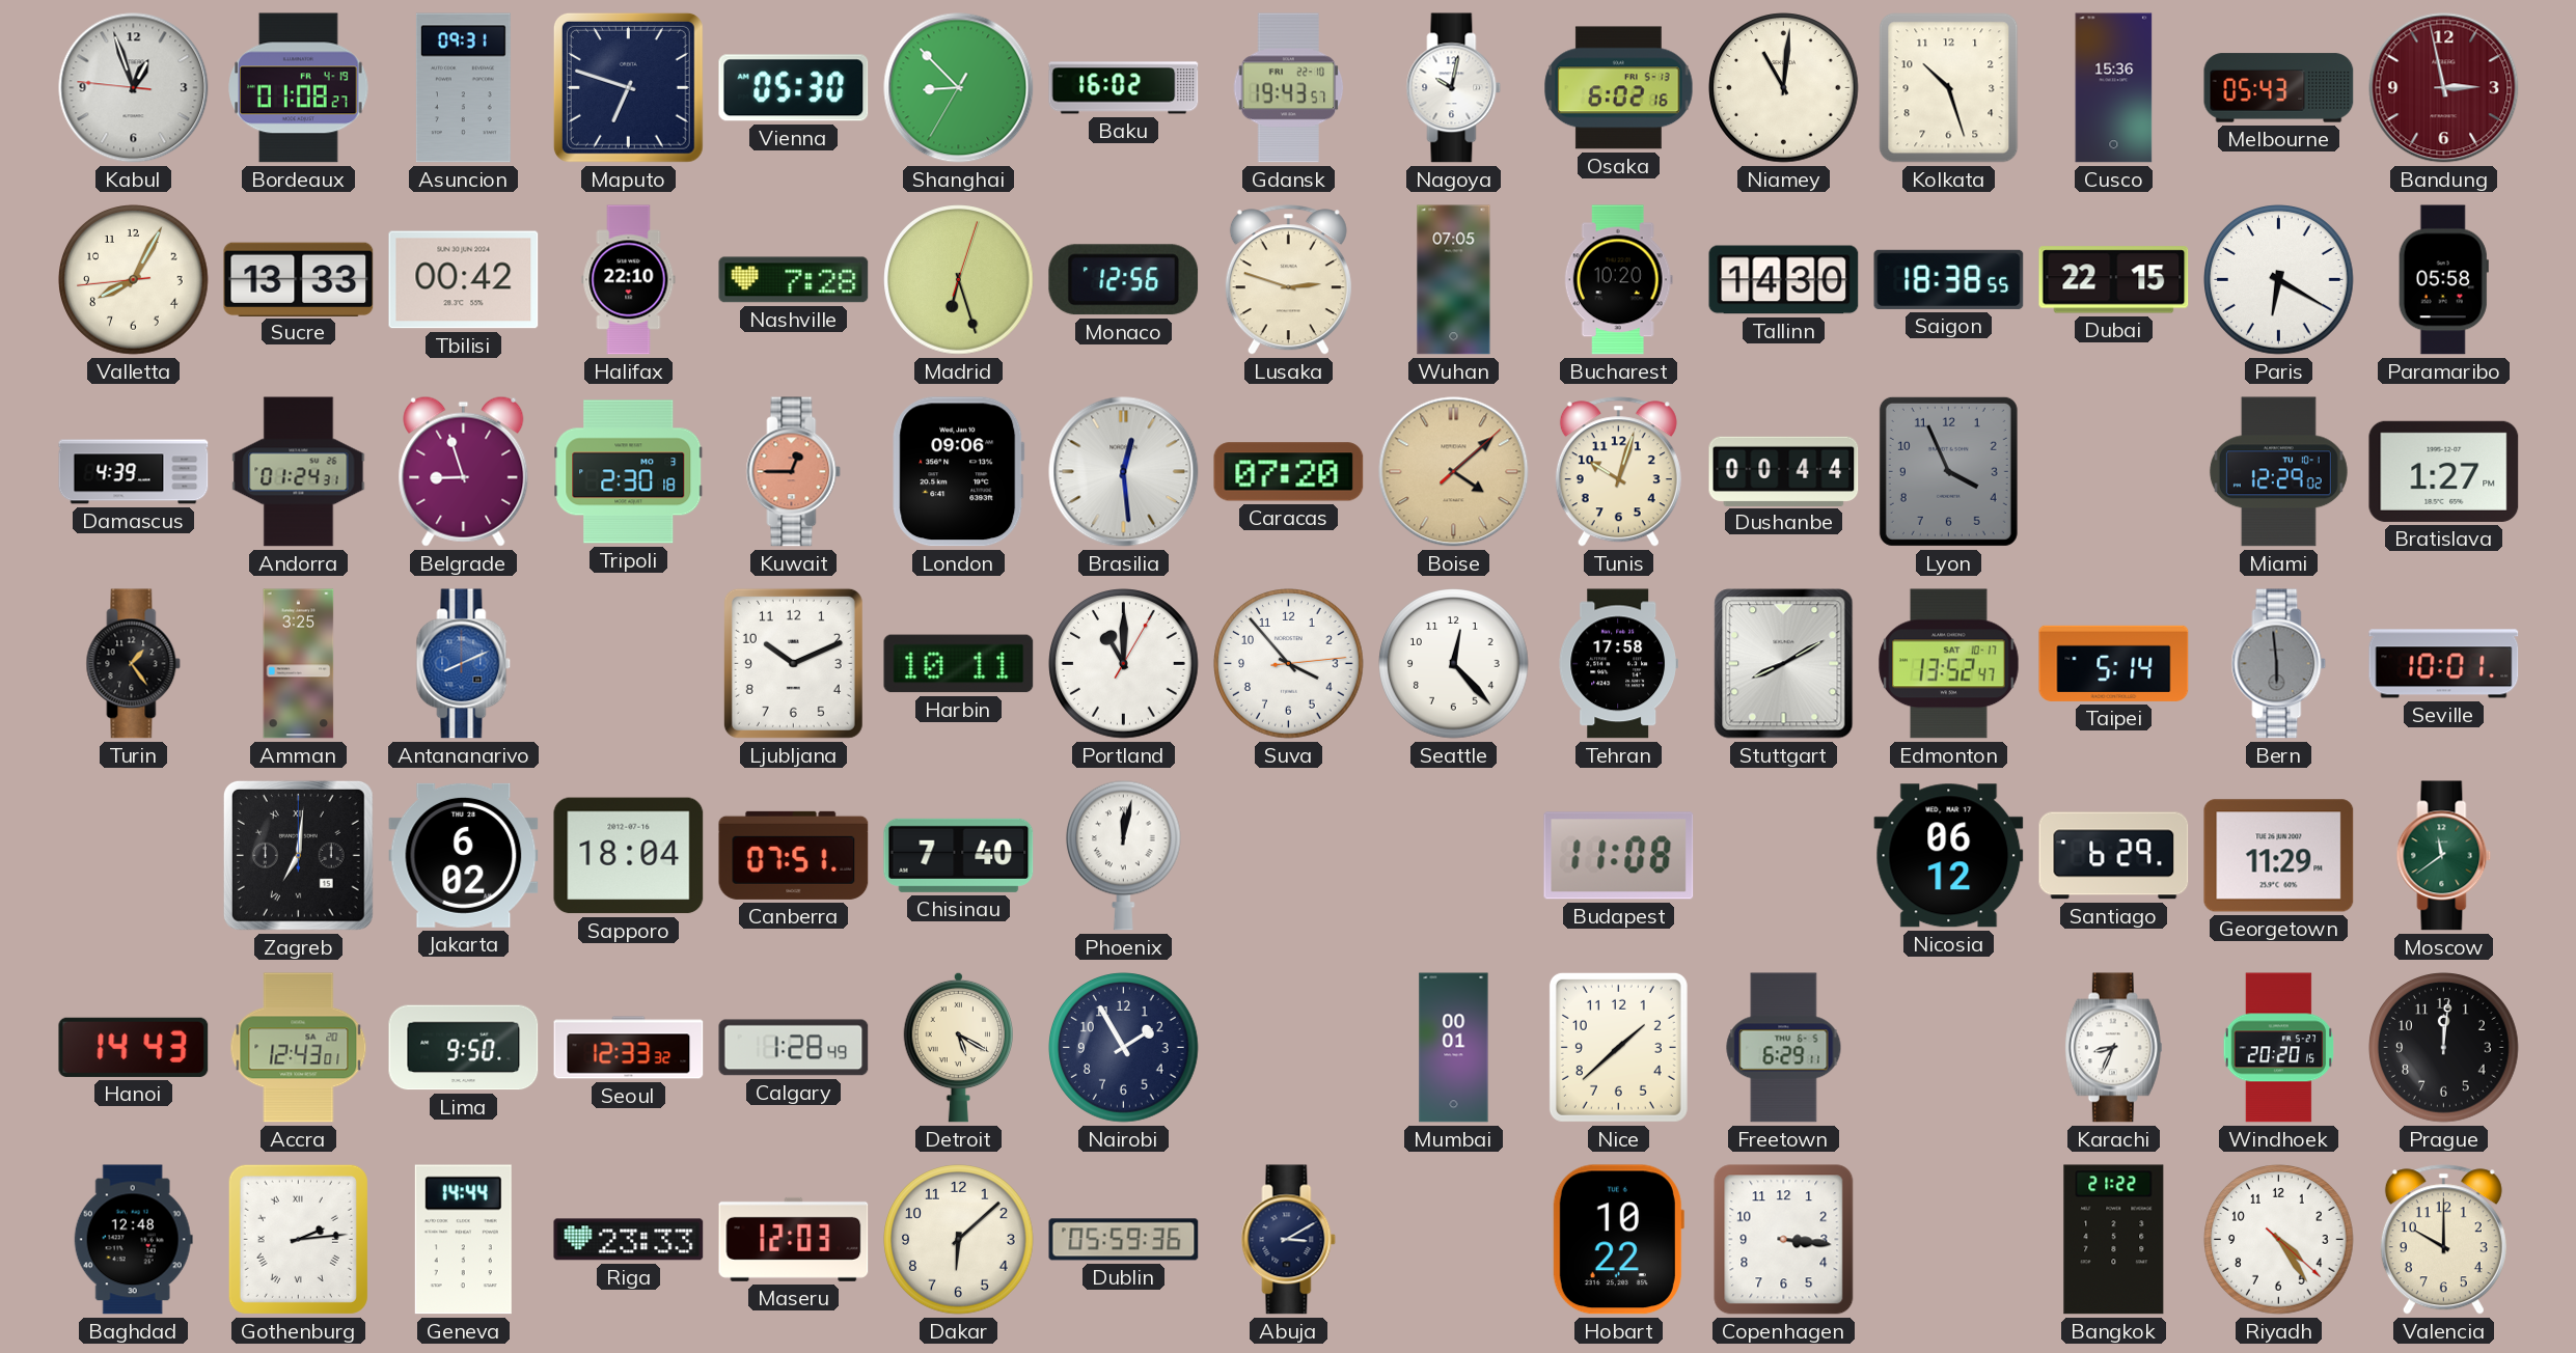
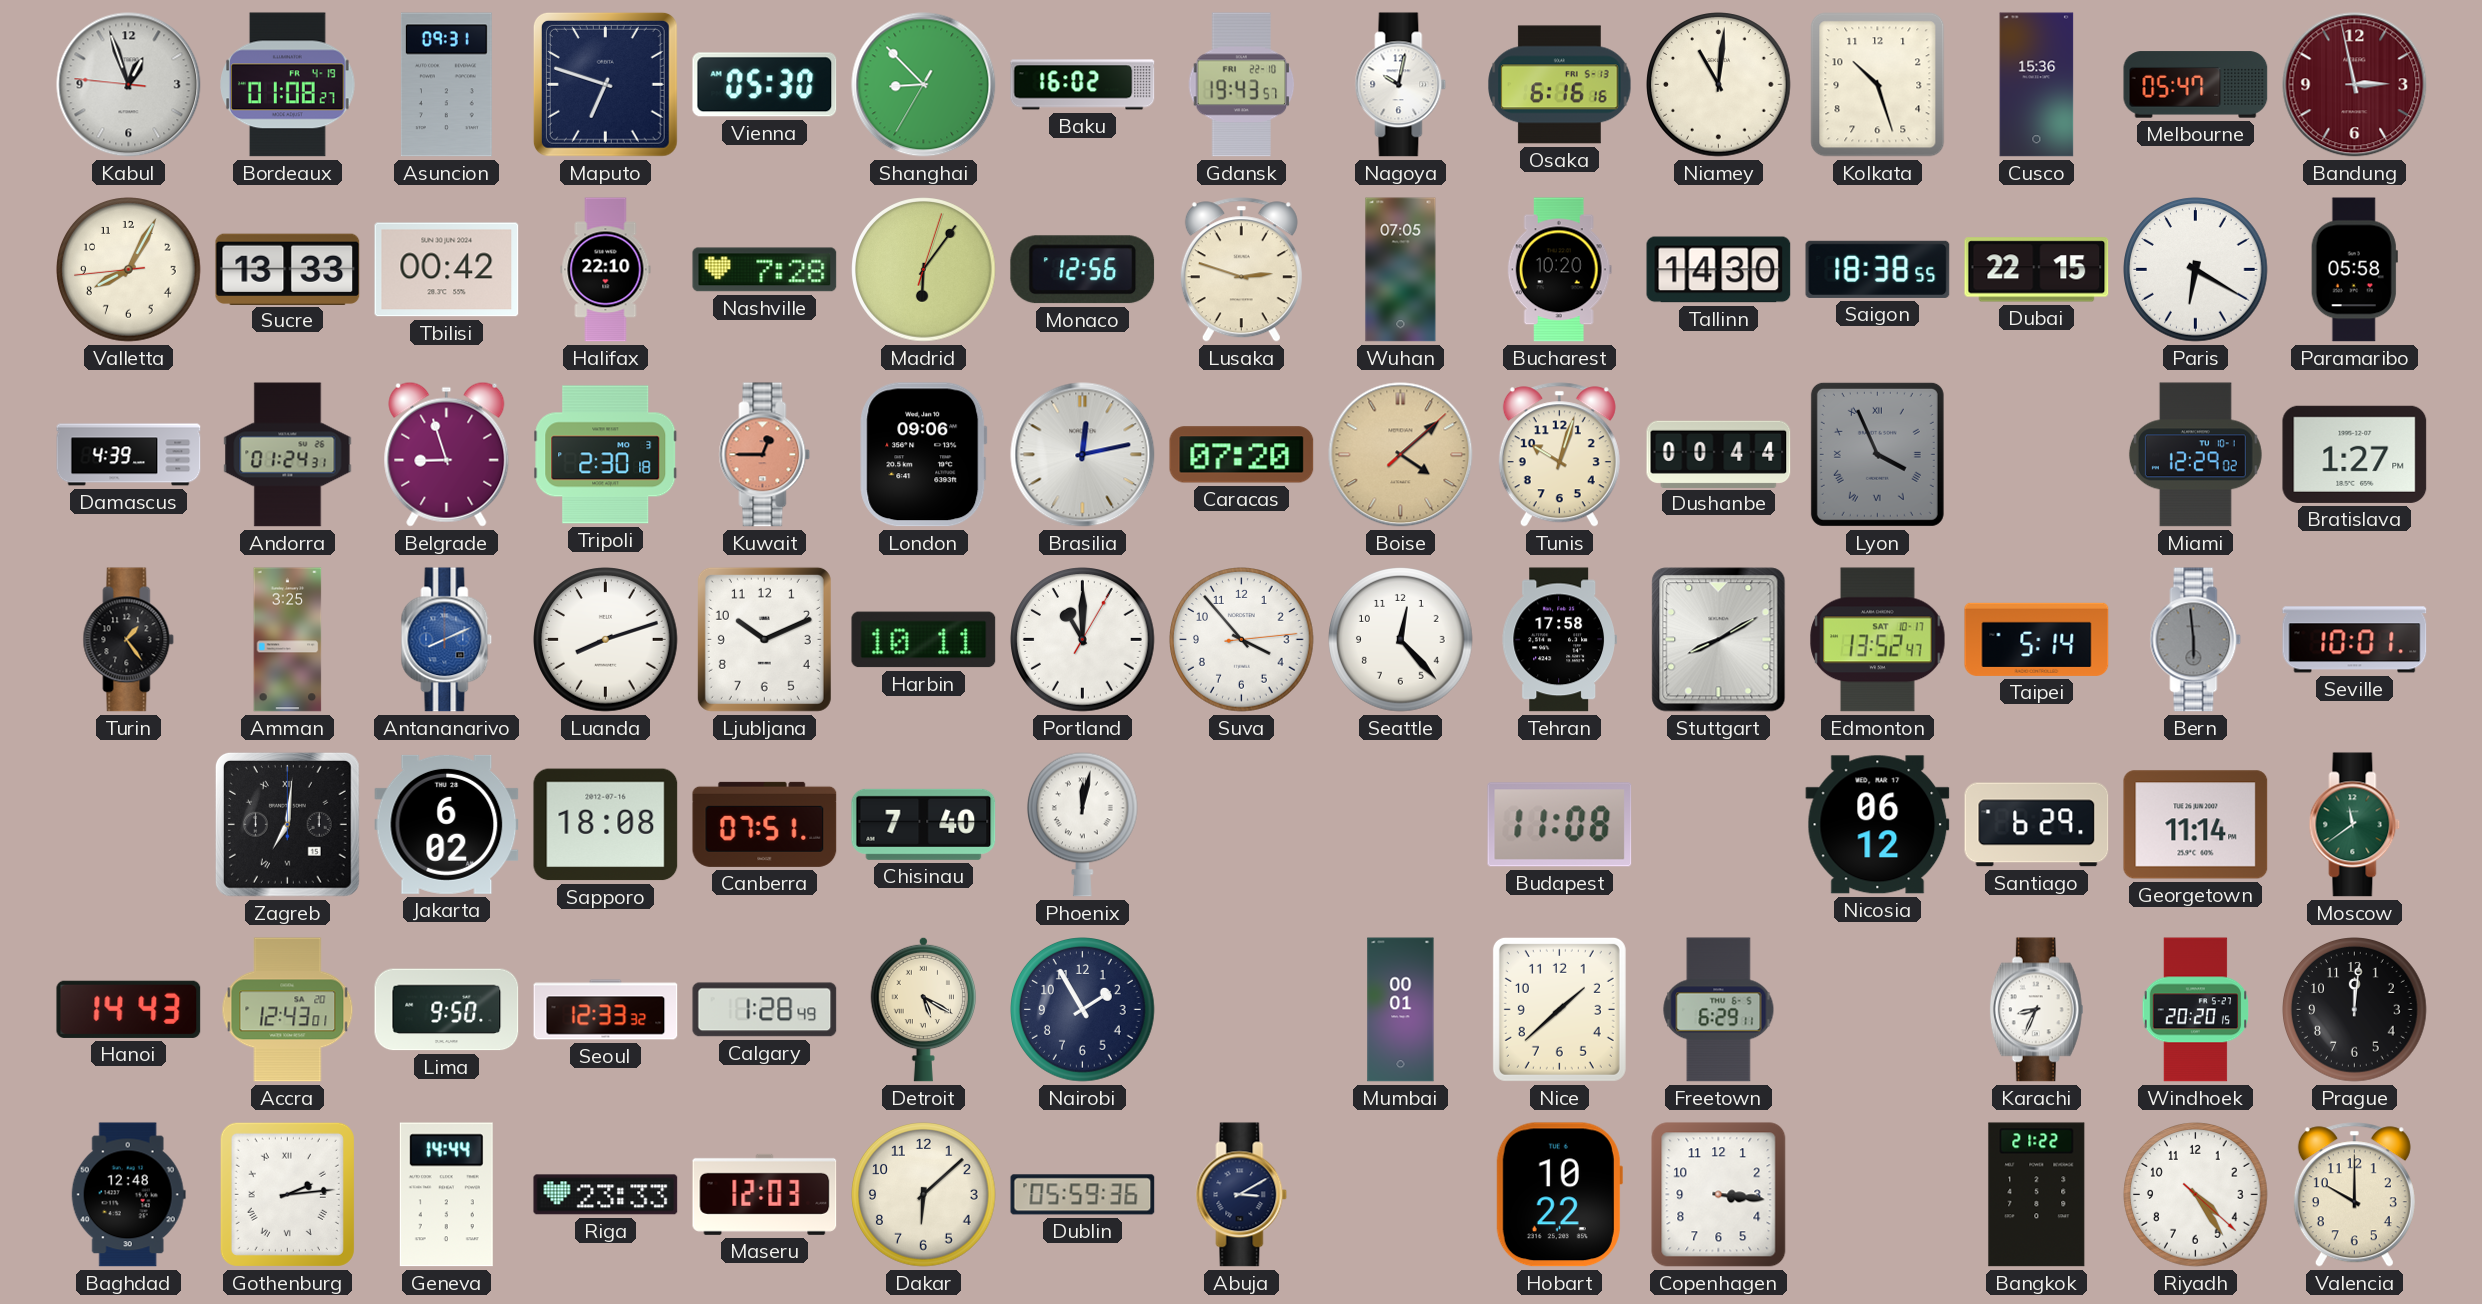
Osaka: 6:02 -> 6:16
Melbourne: 05:43 -> 05:47
Madrid: 6:27 -> 6:06
Brasilia: 12:29 -> 12:13
Lyon numerals: Arabic -> Roman
Luanda: none -> 8:12
Sapporo: 18:04 -> 18:08
Georgetown: 11:29 -> 11:14
